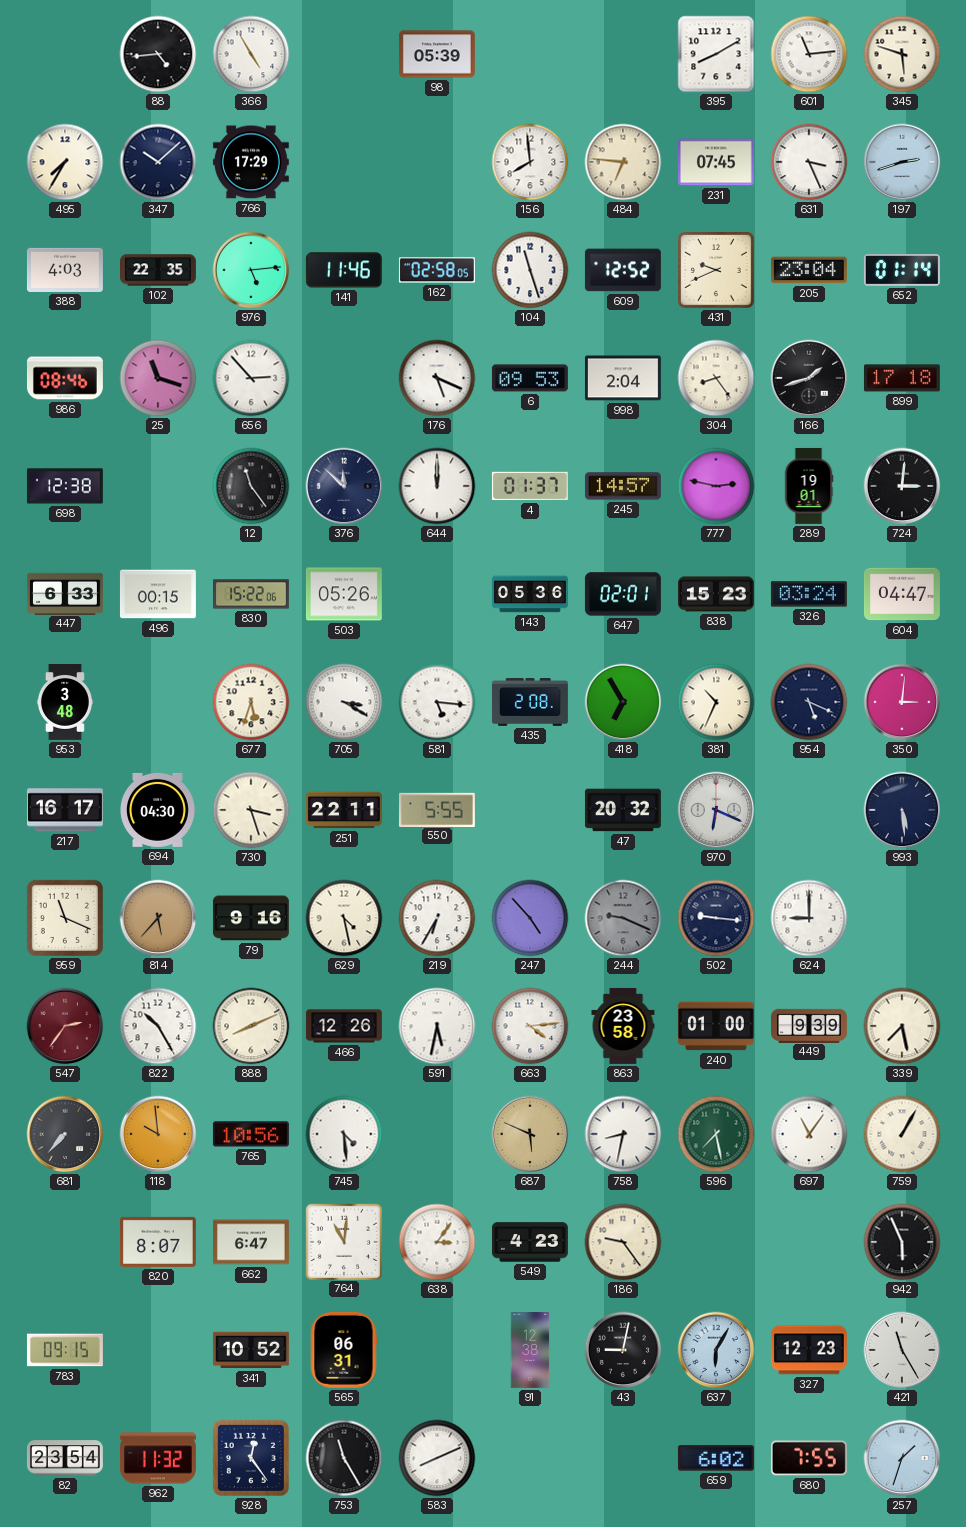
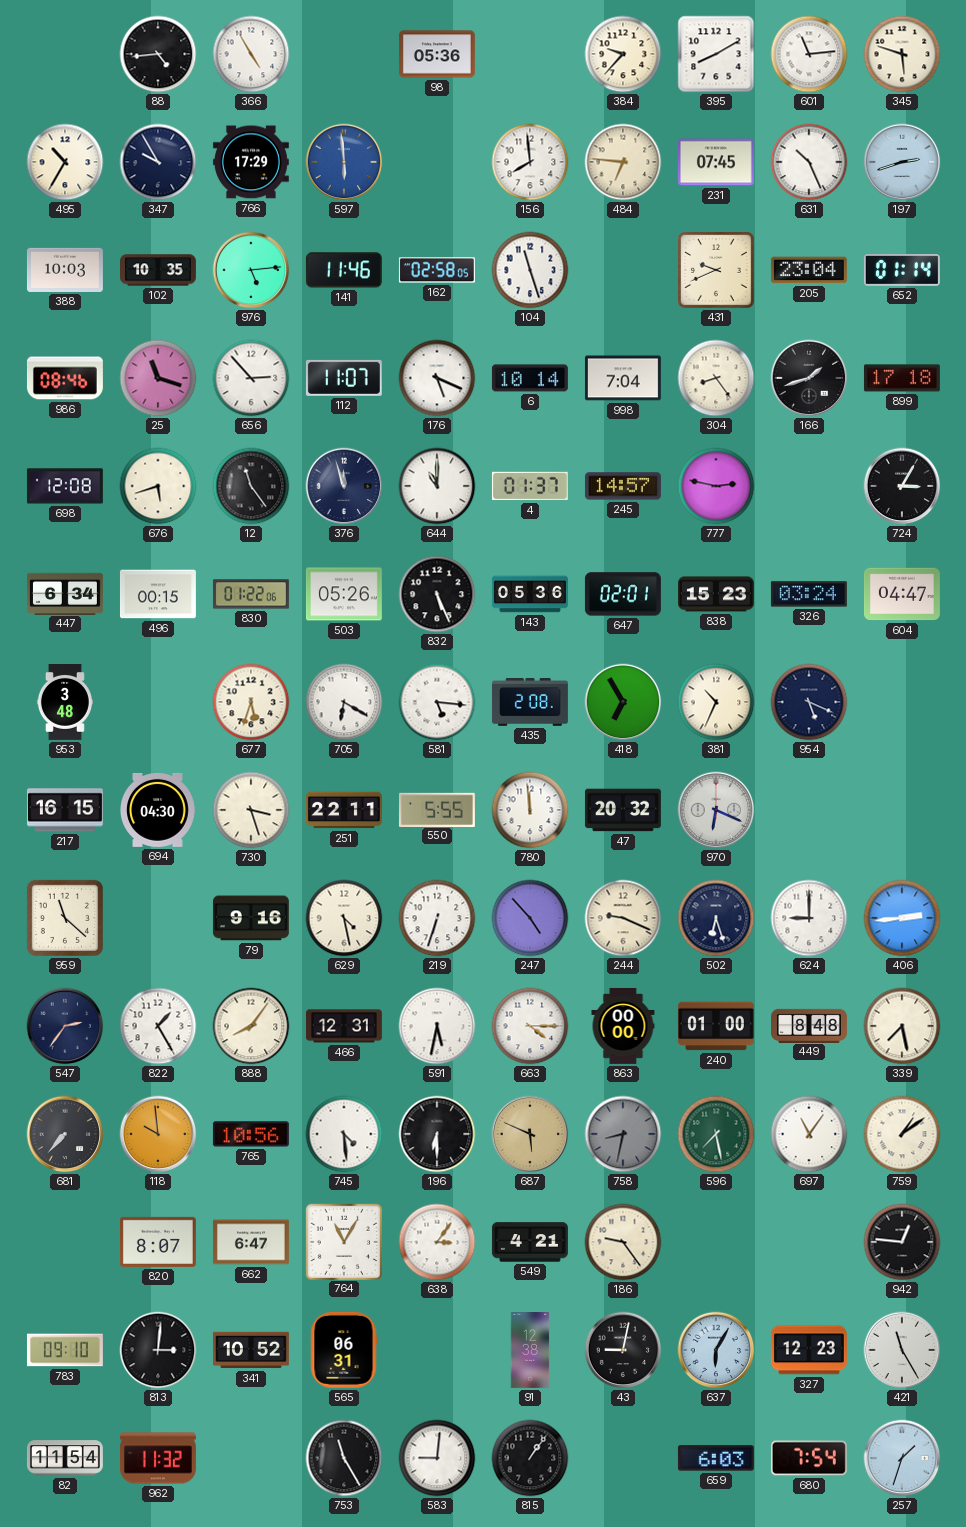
98: 05:39 -> 05:36
384: none -> 9:37
495: 7:35 -> 10:35
347: 10:08 -> 9:55
597: none -> 5:59
631: 3:26 -> 10:26
388: 4:03 -> 10:03
102: 22:35 -> 10:35
609: 12:52 -> none
112: none -> 11:07
6: 09:53 -> 10:14
998: 2:04 -> 7:04
698: 12:38 -> 12:08
676: none -> 5:42
376: 11:52 -> 11:57
644: 12:00 -> 11:00
289: 19:01 -> none
724: 3:01 -> 3:05
447: 6:33 -> 6:34
830: 15:22 -> 01:22
832: none -> 5:26
705: 3:20 -> 6:20
350: 3:01 -> none
217: 16:17 -> 16:15
780: none -> 11:59
993: 5:29 -> none
959: 11:19 -> 11:22
814: 5:37 -> none
219: 6:35 -> 6:33
244 dial: grey -> cream
502: 9:16 -> 6:27
406: none -> 2:44
547 dial: burgundy -> navy
822: 10:25 -> 1:25
888: 8:11 -> 8:06
466: 12:26 -> 12:31
663: 4:14 -> 4:15
863: 23:58 -> 00:00
449: 9:39 -> 8:48
196: none -> 6:30
758 dial: white -> grey
759: 1:05 -> 1:09
764: 11:01 -> 11:05
549: 4:23 -> 4:21
942: 5:56 -> 12:46
783: 09:15 -> 09:10
813: none -> 3:01
82: 23:54 -> 11:54
928: 12:24 -> none
583: 8:11 -> 9:01
815: none -> 1:06
659: 6:02 -> 6:03
680: 7:55 -> 7:54
